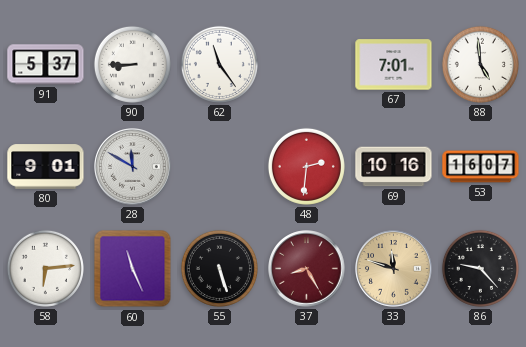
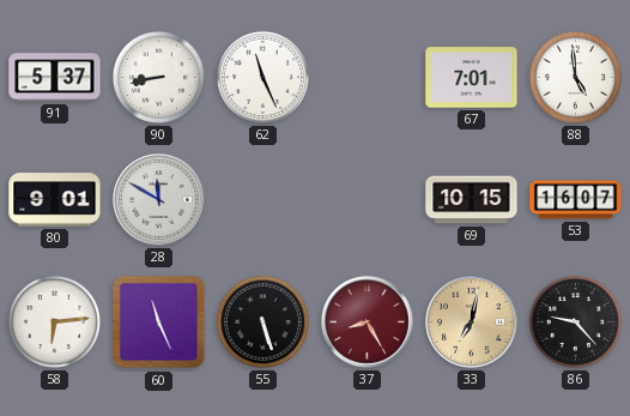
90: 8:45 -> 8:43
62: 11:24 -> 11:26
48: 2:31 -> none
69: 10:16 -> 10:15
33: 11:48 -> 7:02
